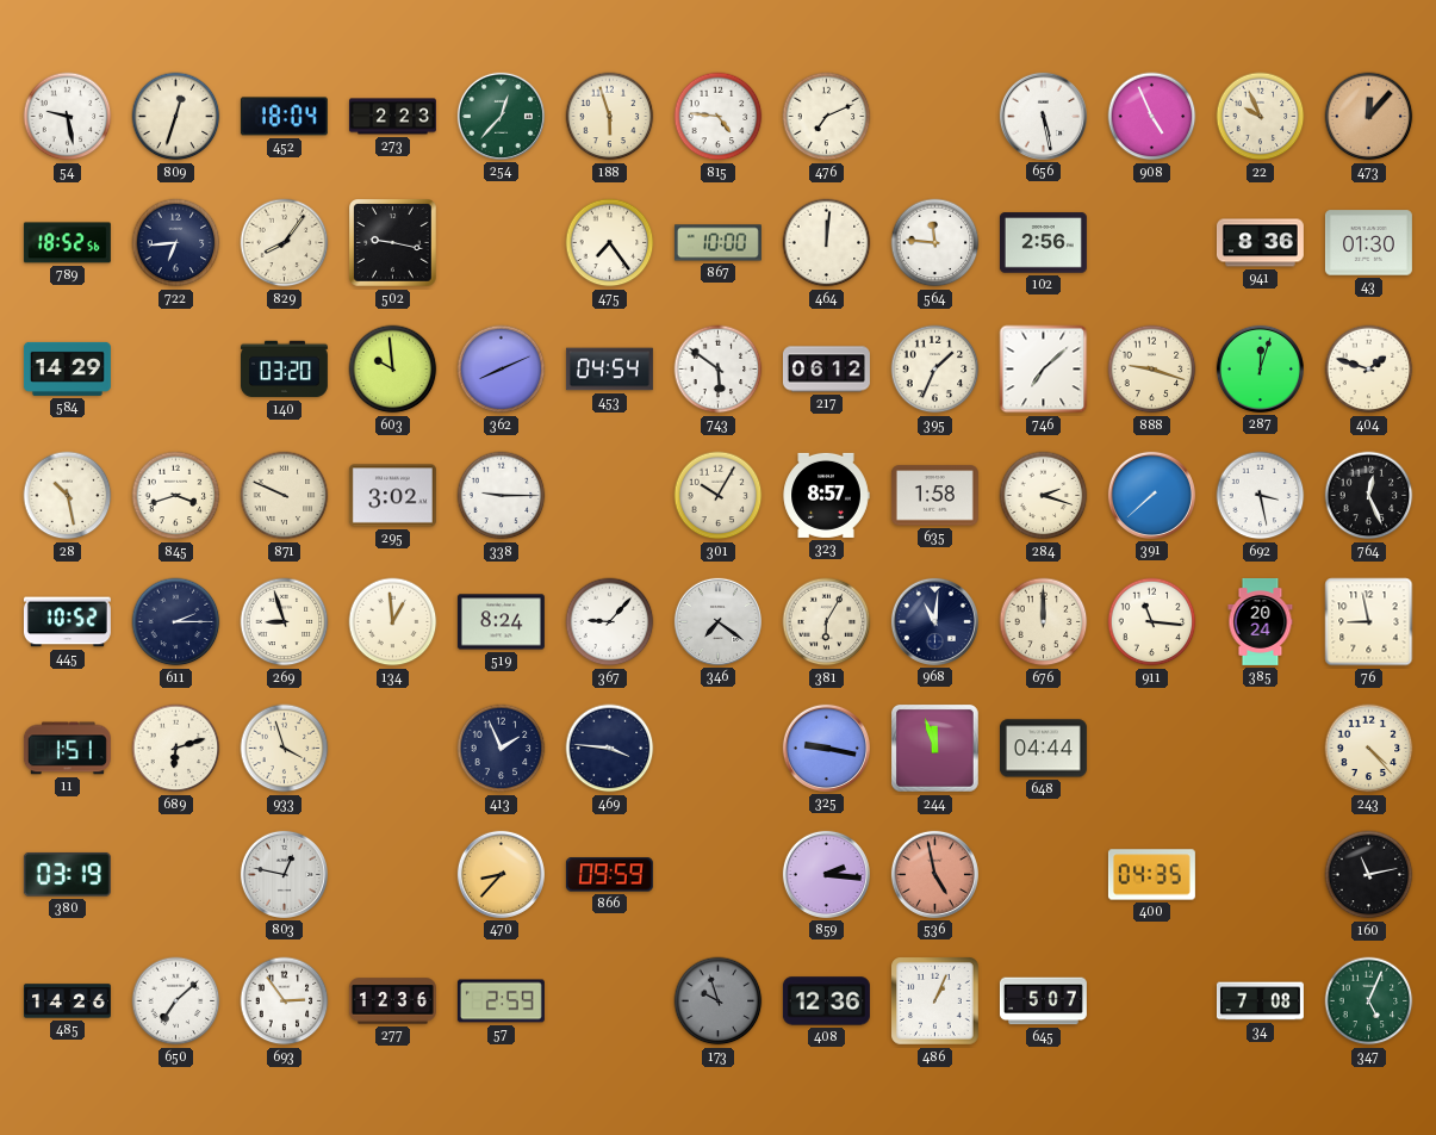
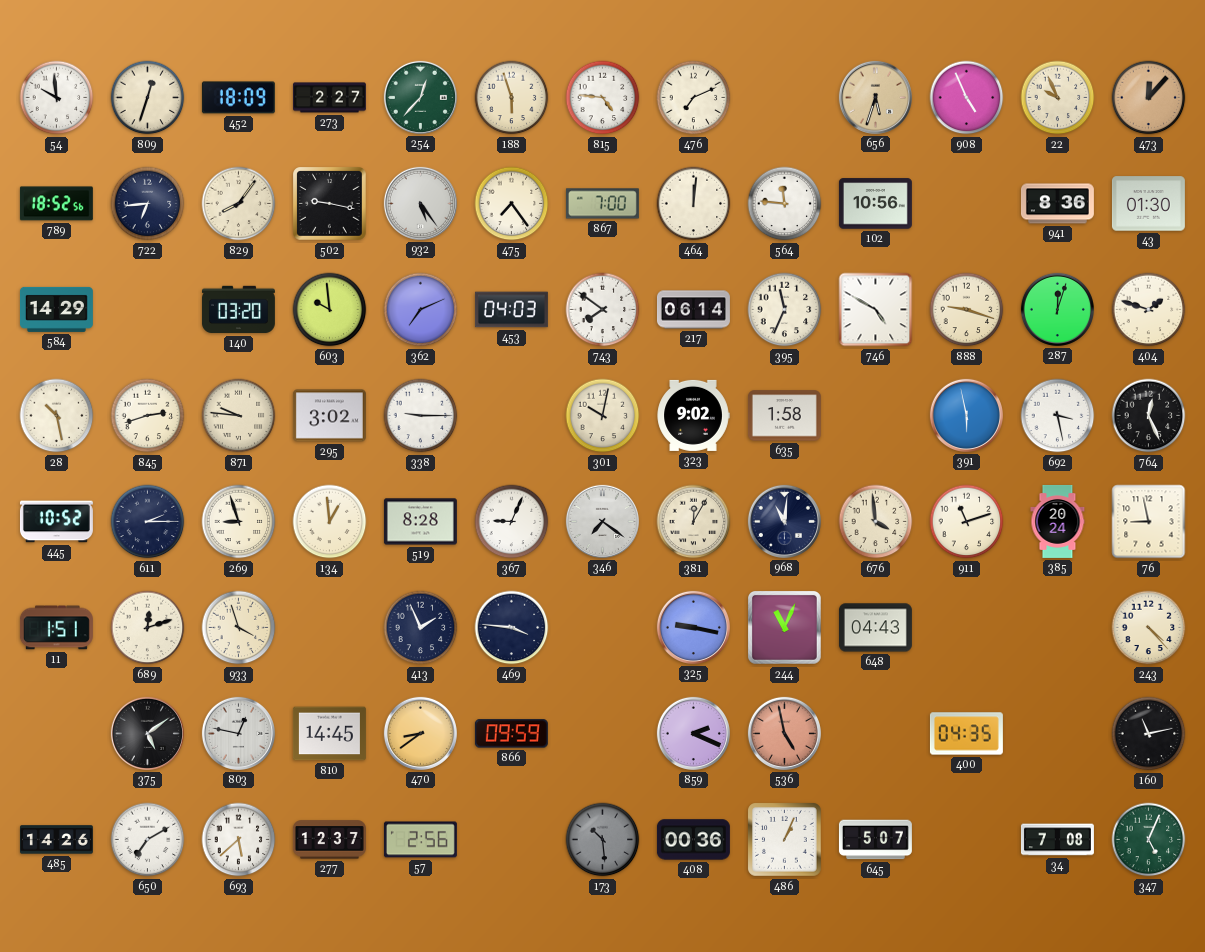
54: 9:28 -> 9:59
452: 18:04 -> 18:09
273: 2:23 -> 2:27
656: 5:28 -> 5:33
656 dial: white -> champagne
932: none -> 5:24
867: 10:00 -> 7:00
102: 2:56 -> 10:56
362: 8:11 -> 7:11
453: 04:54 -> 04:03
743: 5:51 -> 7:51
217: 06:12 -> 06:14
395: 1:34 -> 11:34
746: 7:08 -> 4:50
845: 3:42 -> 2:42
871: 9:49 -> 9:46
301: 10:05 -> 10:02
323: 8:57 -> 9:02
284: 2:18 -> none
391: 7:38 -> 5:58
519: 8:24 -> 8:28
367: 9:07 -> 9:04
381: 6:05 -> 12:05
676: 12:00 -> 3:59
911: 11:16 -> 11:12
689: 6:12 -> 12:12
244: 11:57 -> 11:04
648: 04:44 -> 04:43
380: 03:19 -> none
375: none -> 5:09
810: none -> 14:45
470: 8:37 -> 8:39
859: 2:16 -> 2:19
650: 7:08 -> 7:10
693: 2:54 -> 5:38
277: 12:36 -> 12:37
57: 2:59 -> 2:56
173: 9:57 -> 10:29
408: 12:36 -> 00:36
